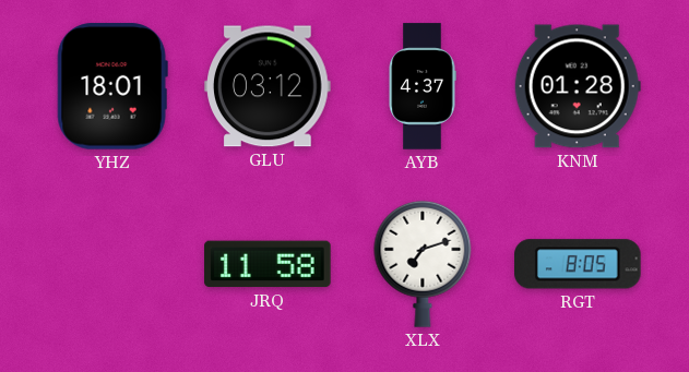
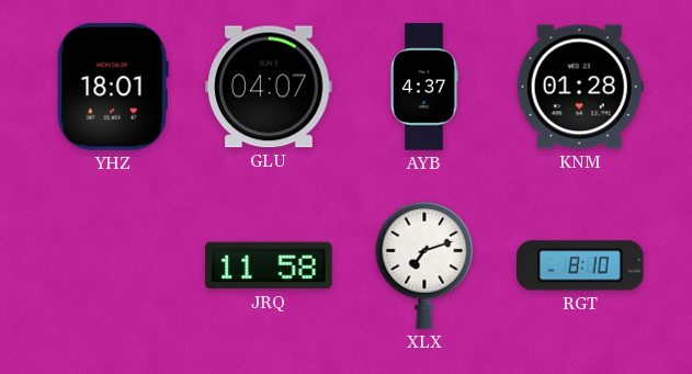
GLU: 03:12 -> 04:07
RGT: 8:05 -> 8:10
